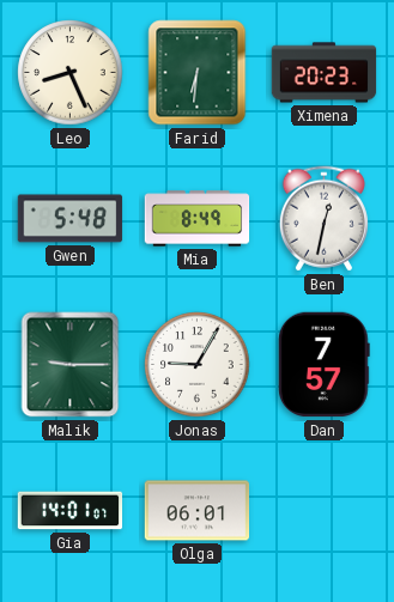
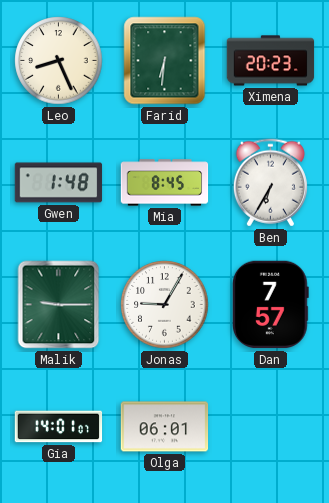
Gwen: 5:48 -> 1:48
Mia: 8:49 -> 8:45
Ben: 12:32 -> 6:35
